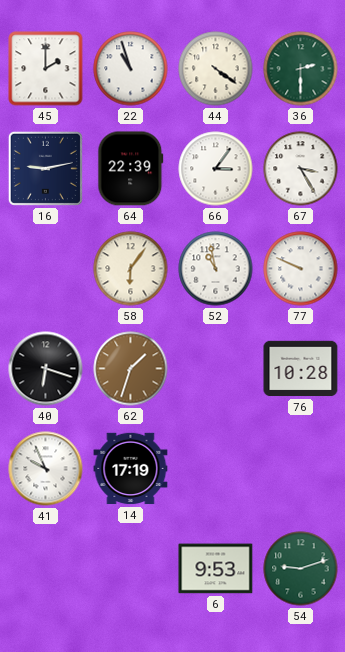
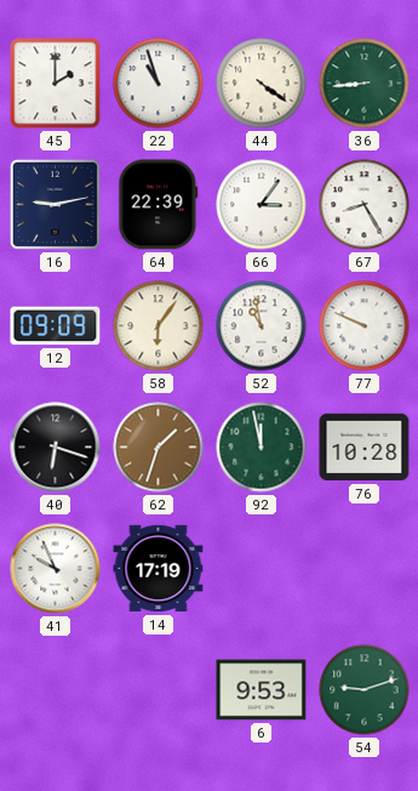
36: 2:30 -> 8:44
67: 3:25 -> 8:25
12: none -> 09:09
92: none -> 11:58
